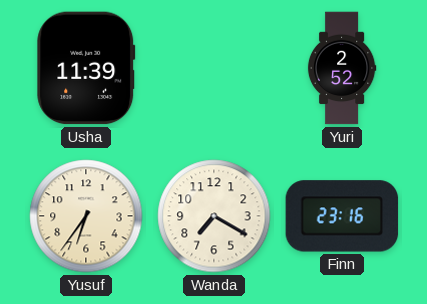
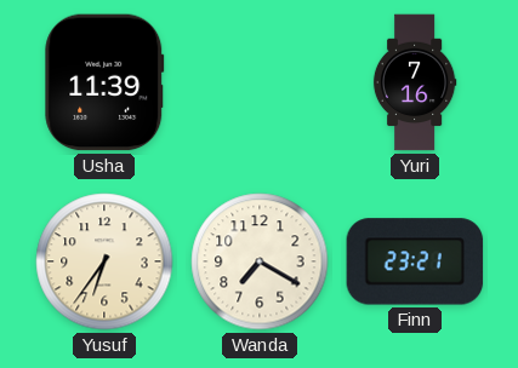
Yuri: 2:52 -> 7:16
Finn: 23:16 -> 23:21
